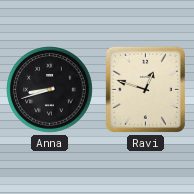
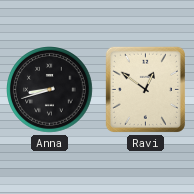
Ravi: 12:48 -> 12:51
